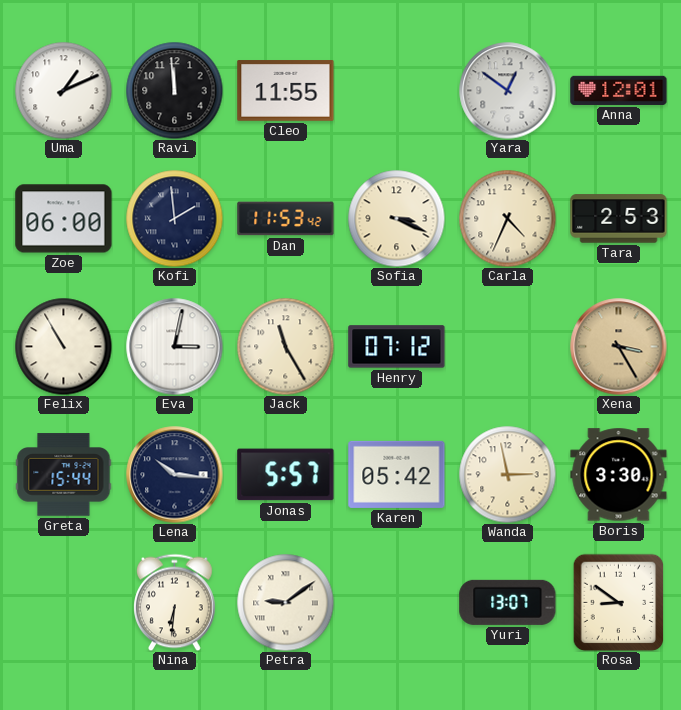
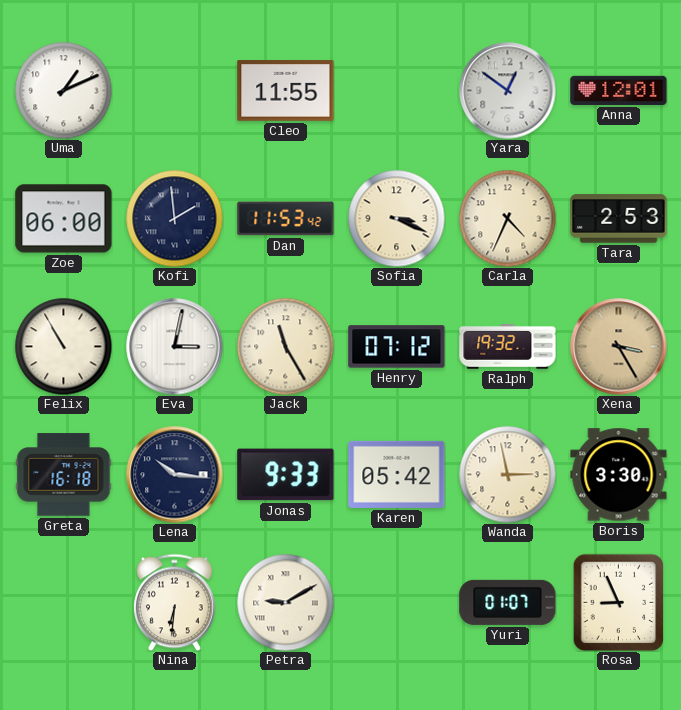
Ravi: 11:59 -> none
Ralph: none -> 19:32
Greta: 15:44 -> 16:18
Jonas: 5:57 -> 9:33
Petra: 9:09 -> 9:10
Yuri: 13:07 -> 01:07
Rosa: 8:51 -> 8:56
